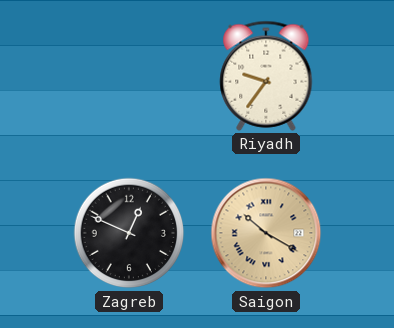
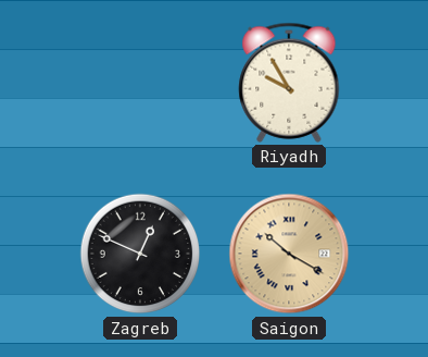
Riyadh: 9:36 -> 9:55
